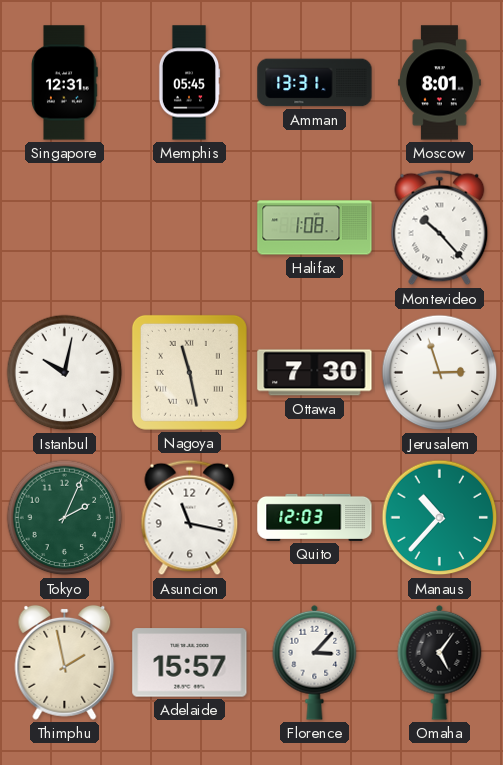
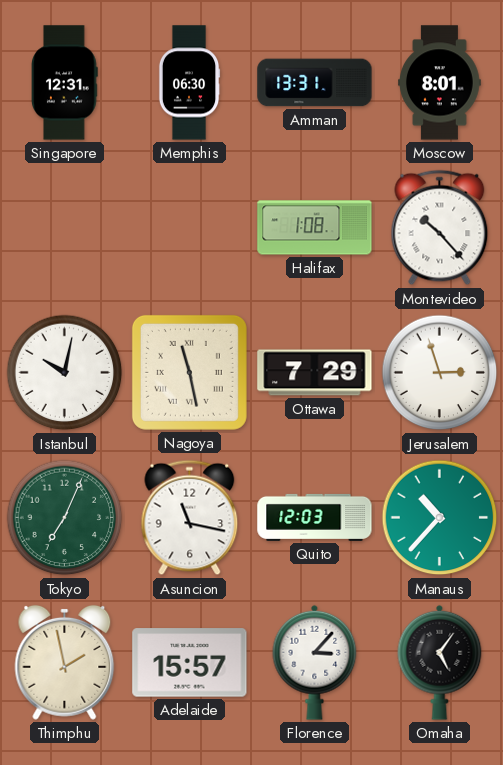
Memphis: 05:45 -> 06:30
Ottawa: 7:30 -> 7:29
Tokyo: 2:04 -> 7:04
